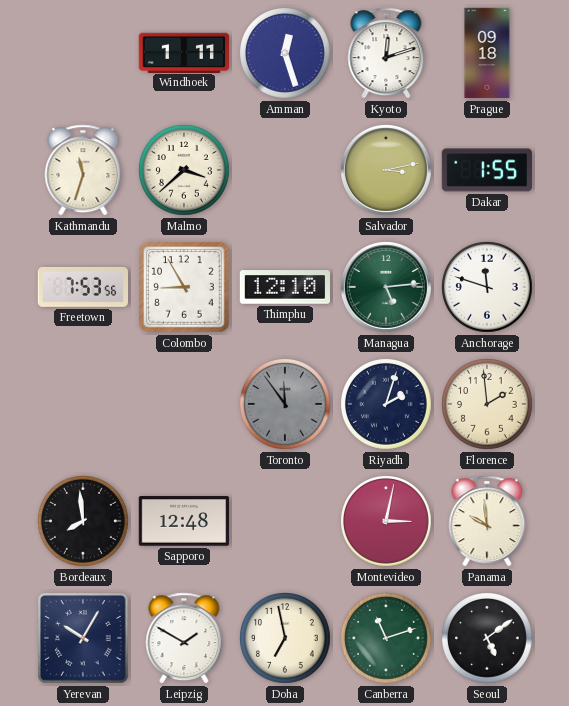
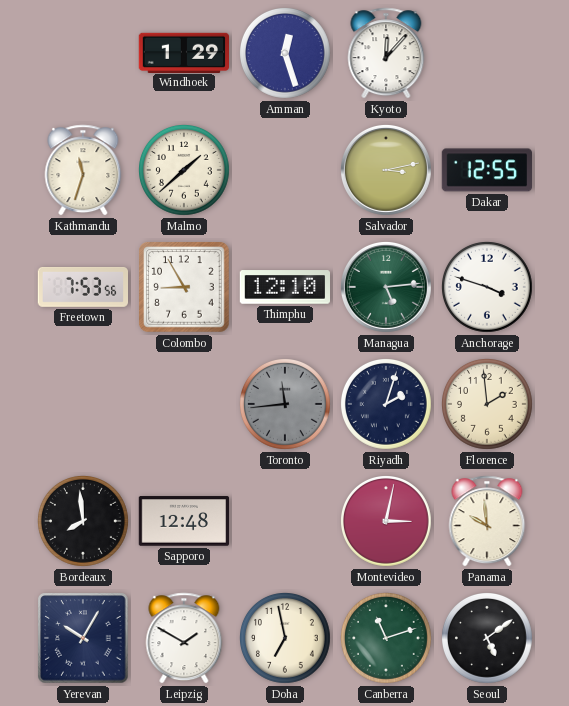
Windhoek: 1:11 -> 1:29
Kyoto: 12:12 -> 12:07
Prague: 09:18 -> none
Malmo: 3:38 -> 1:38
Dakar: 1:55 -> 12:55
Anchorage: 11:48 -> 3:48
Toronto: 11:54 -> 11:44
